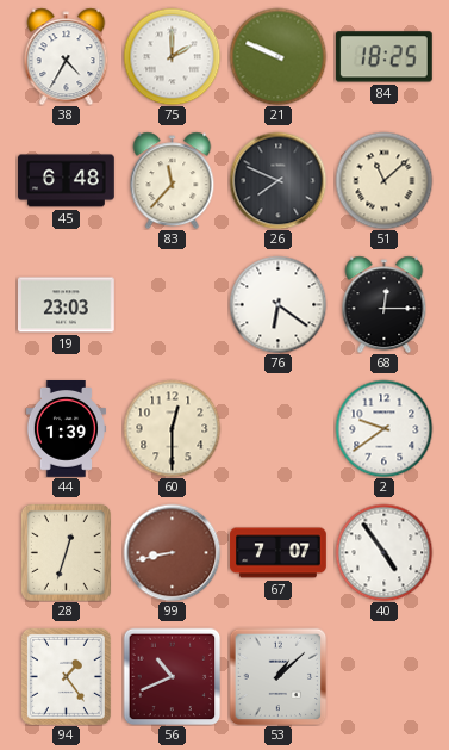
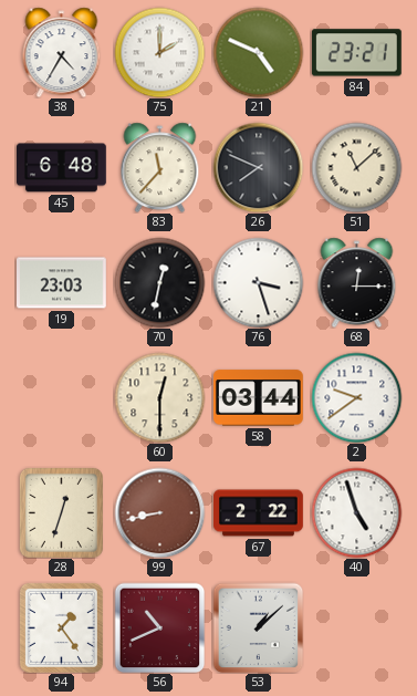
21: 9:49 -> 4:49
84: 18:25 -> 23:21
70: none -> 12:32
76: 6:21 -> 3:27
44: 1:39 -> none
58: none -> 03:44
67: 7:07 -> 2:22
40: 4:54 -> 4:57
